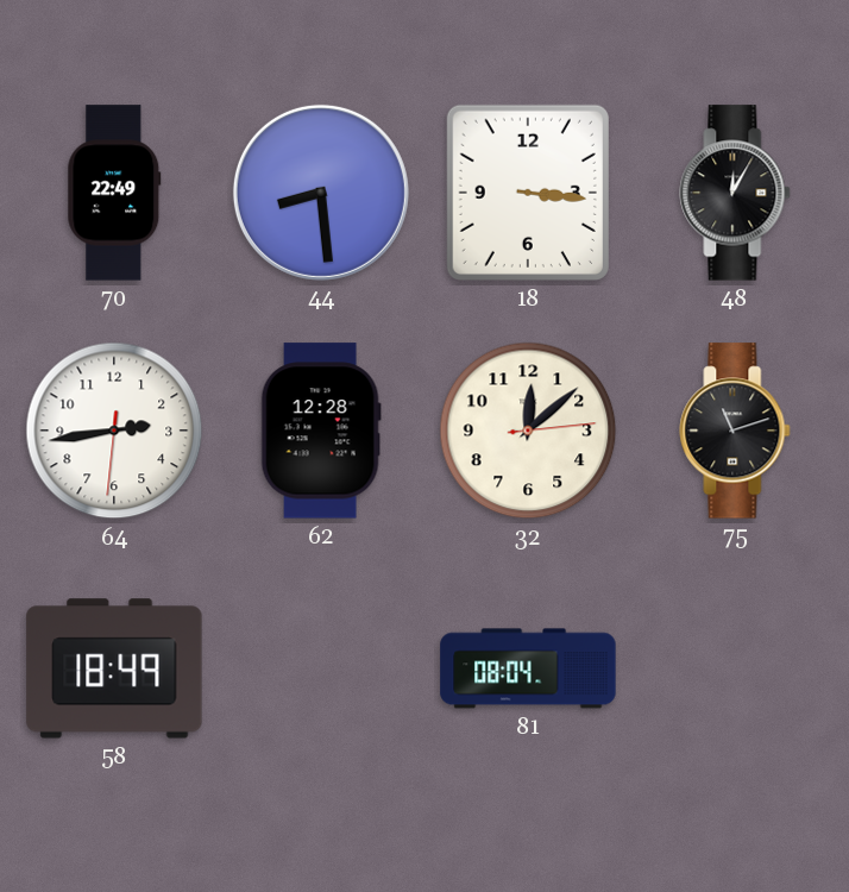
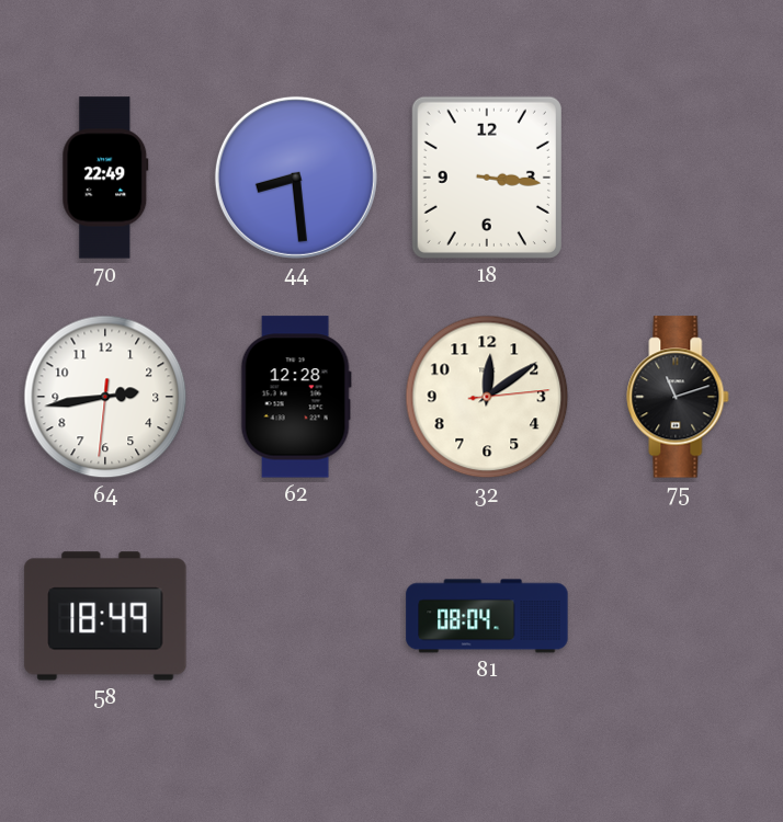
48: 12:05 -> none
32: 12:08 -> 12:09
